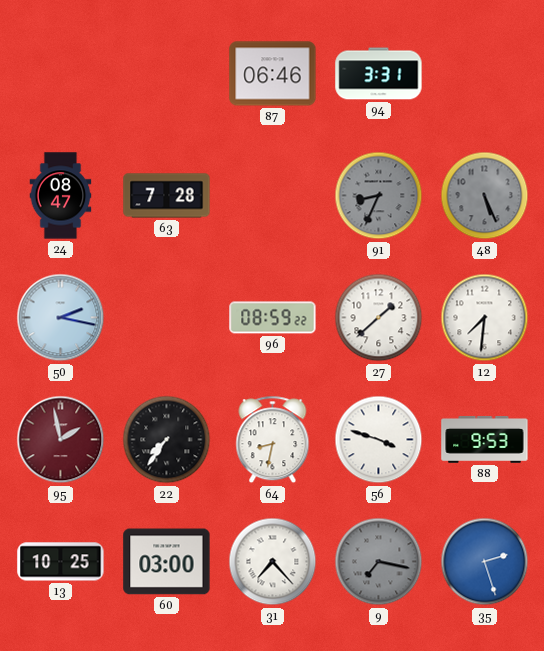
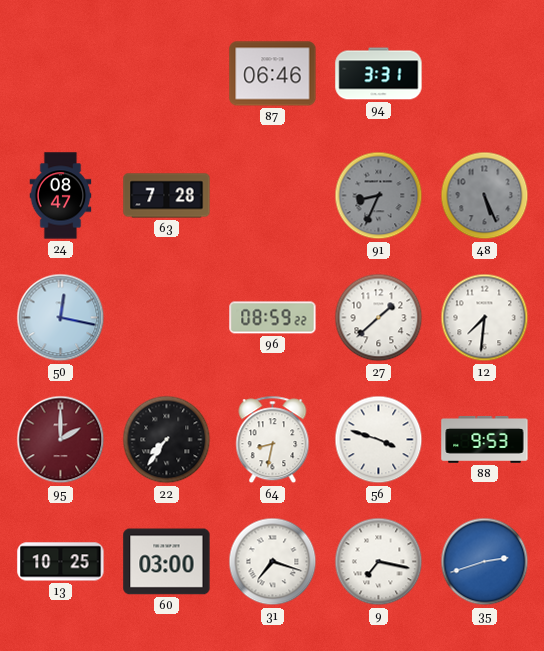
50: 2:17 -> 12:17
95: 1:58 -> 2:00
31: 7:23 -> 7:18
9 dial: grey -> white
35: 2:27 -> 2:42
